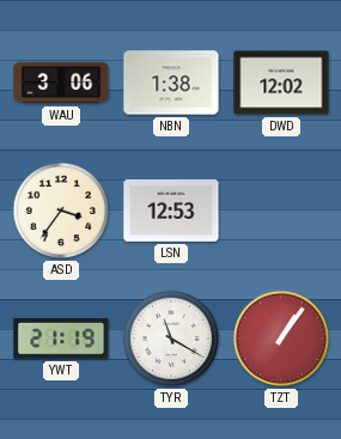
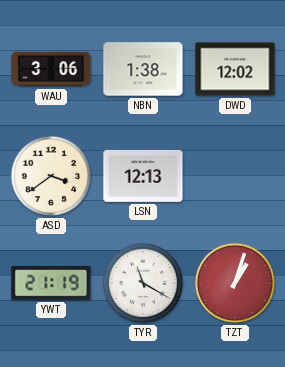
ASD: 3:36 -> 3:39
LSN: 12:53 -> 12:13
TZT: 1:06 -> 1:03
